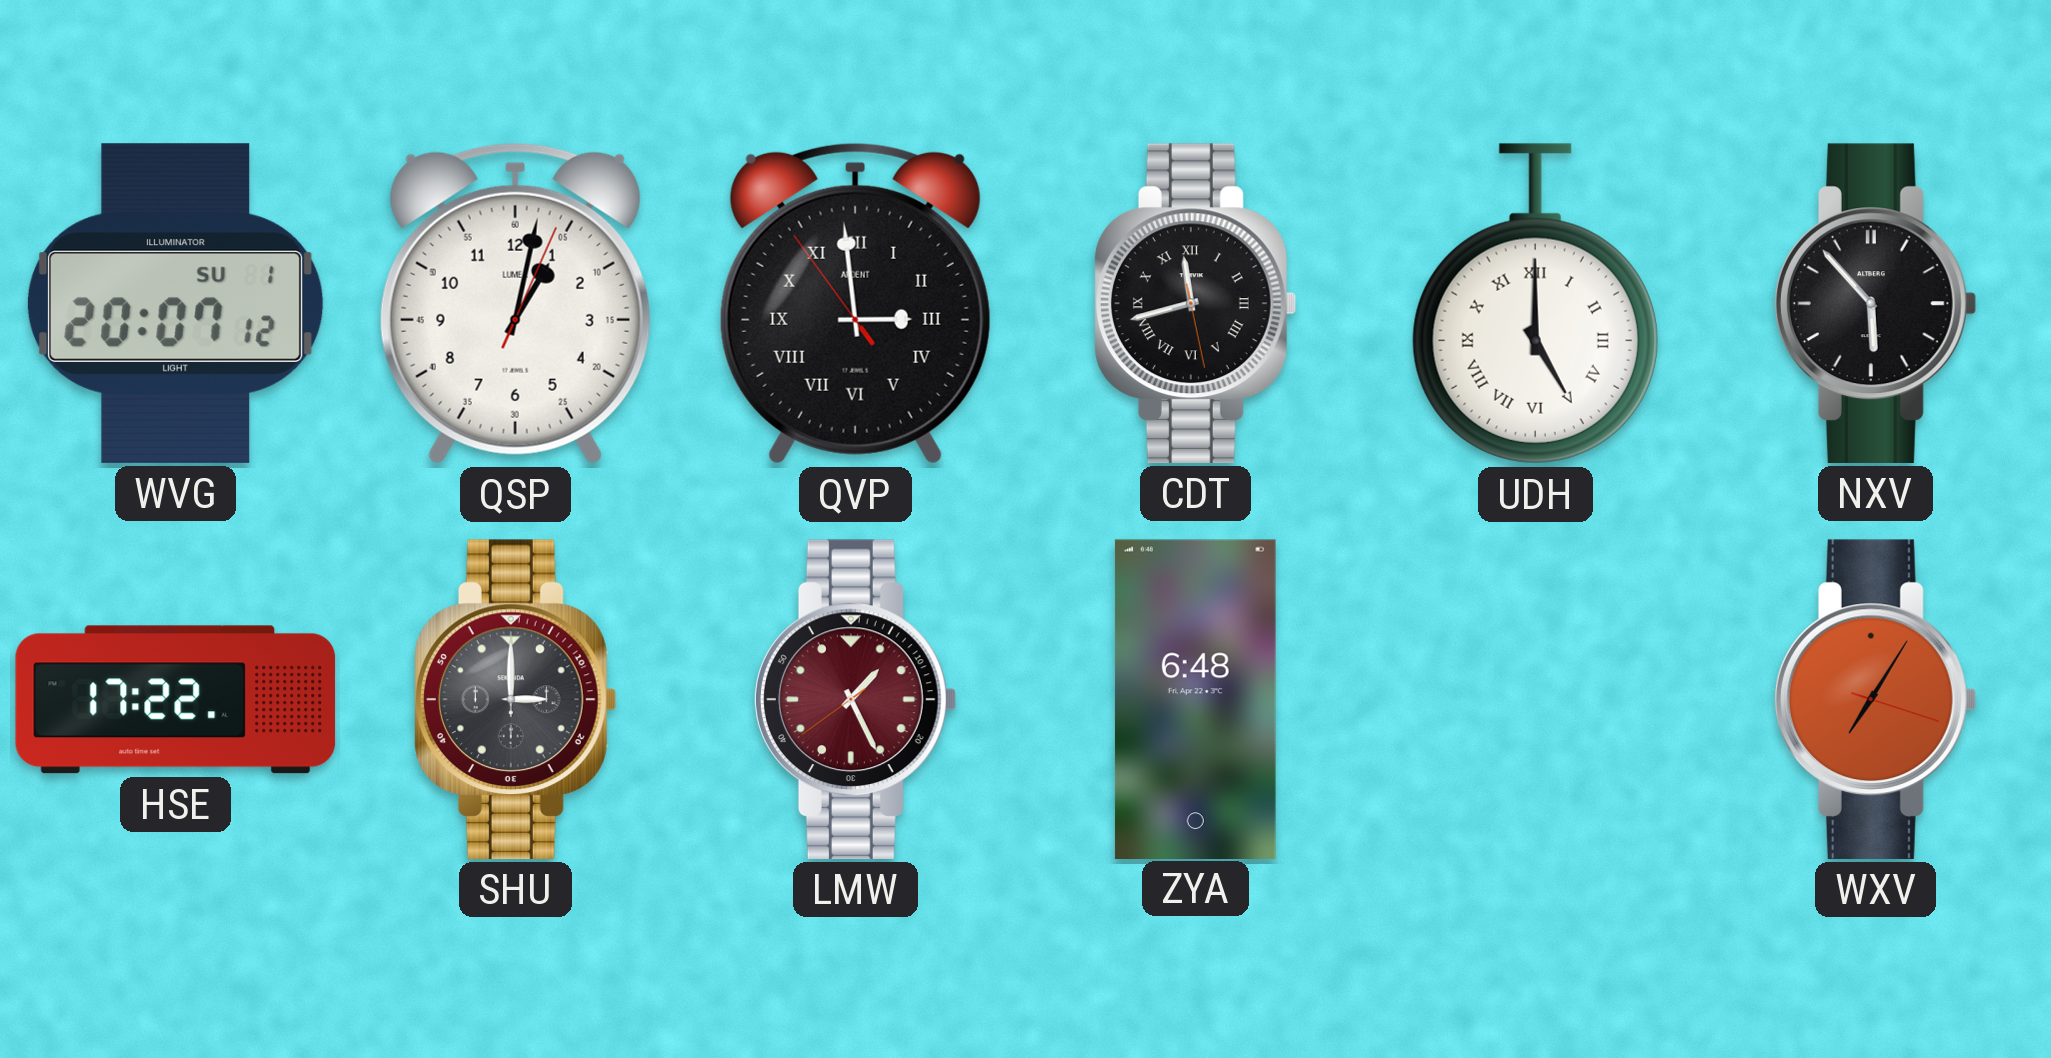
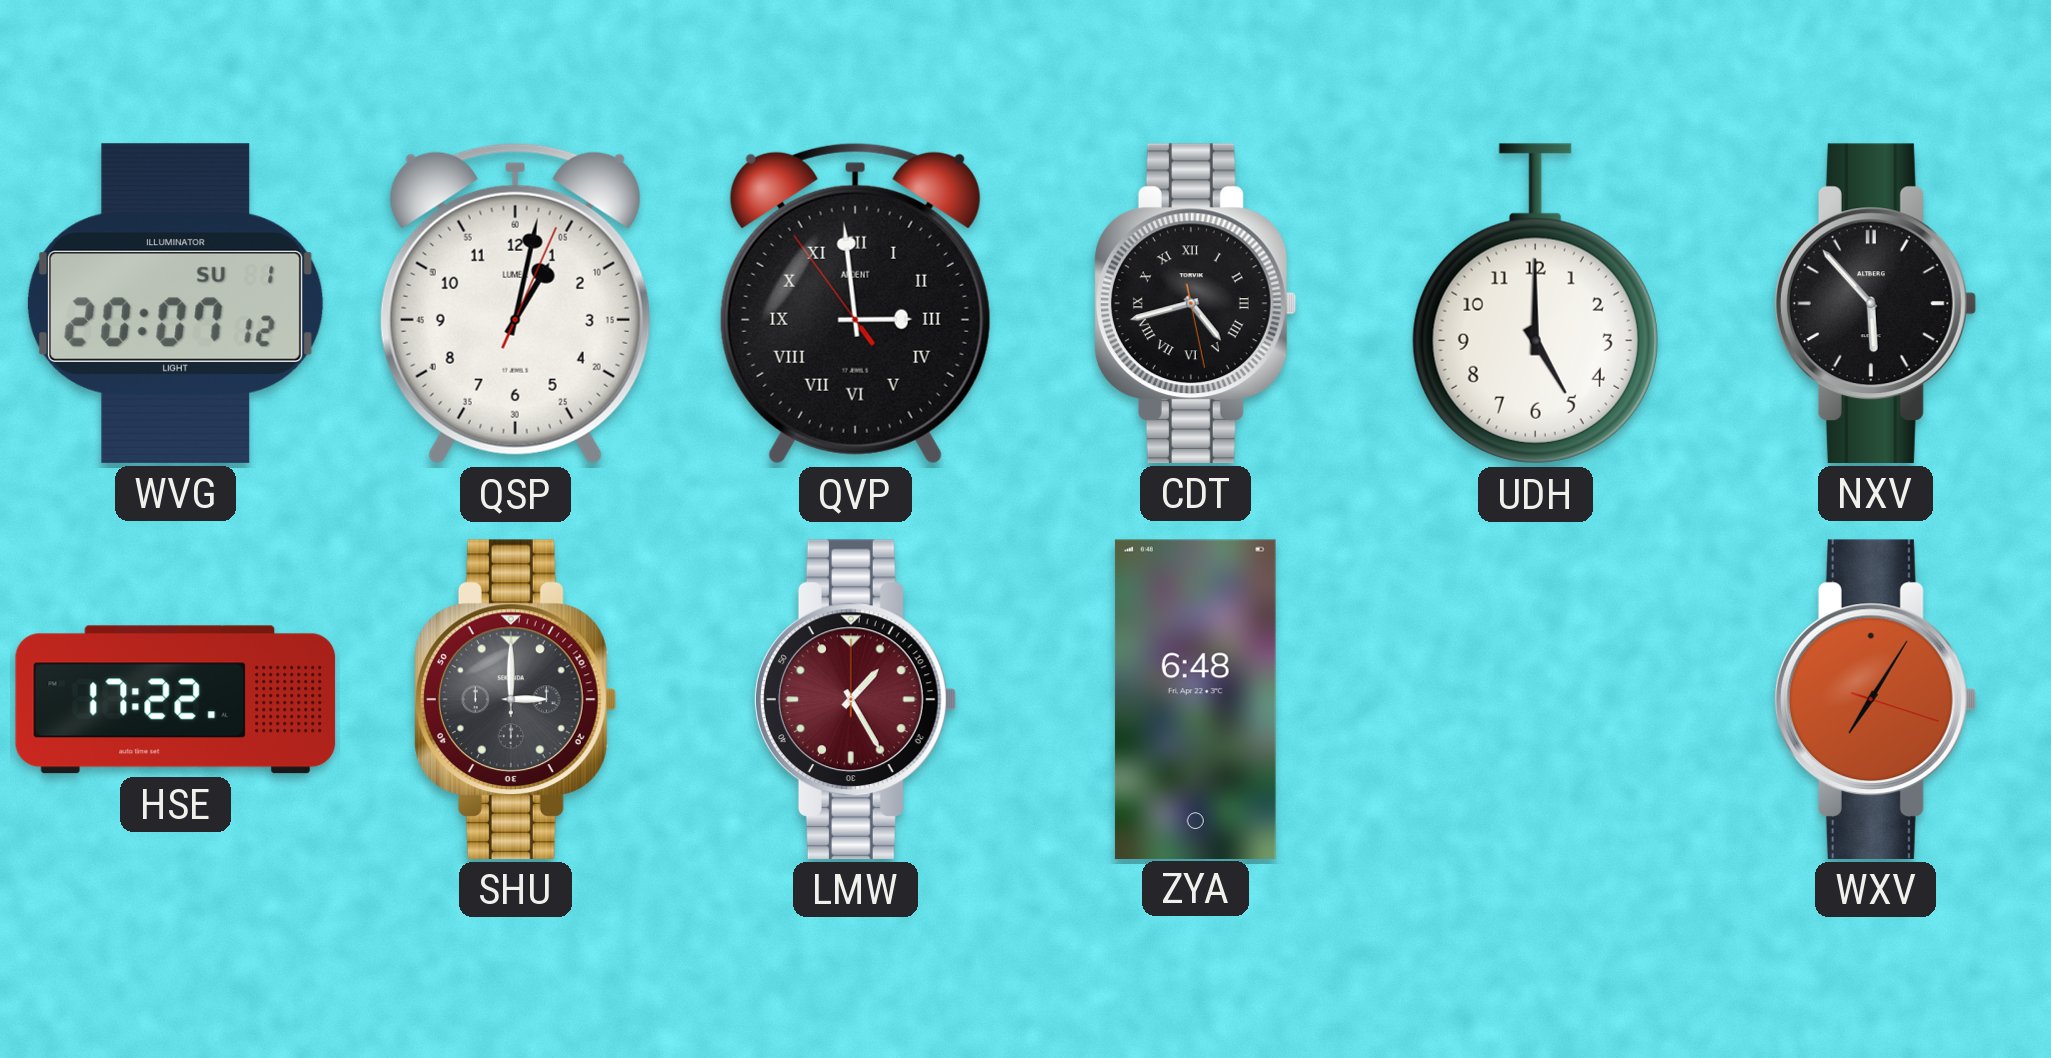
CDT: 11:42 -> 4:42
UDH numerals: Roman -> Arabic
LMW: 1:25:39 -> 1:25:00
